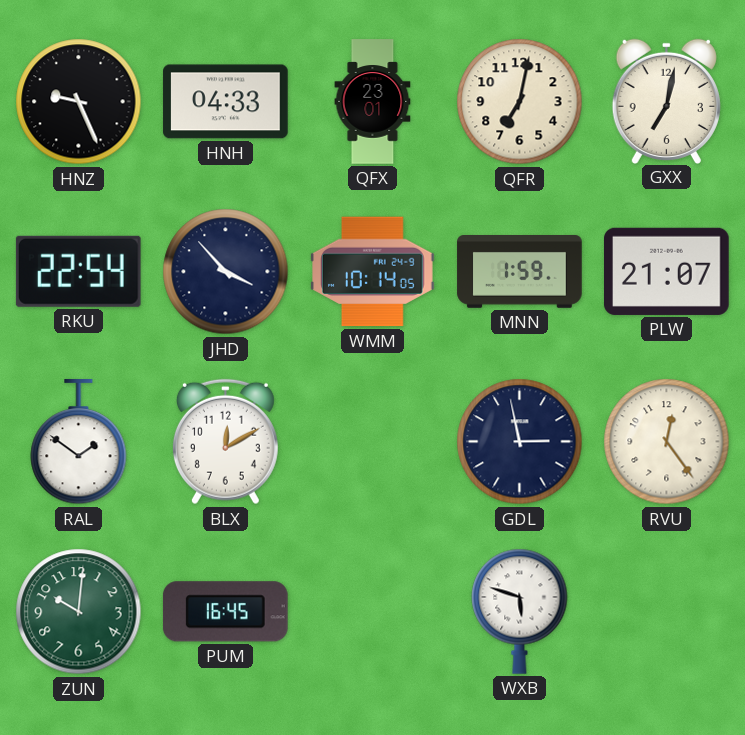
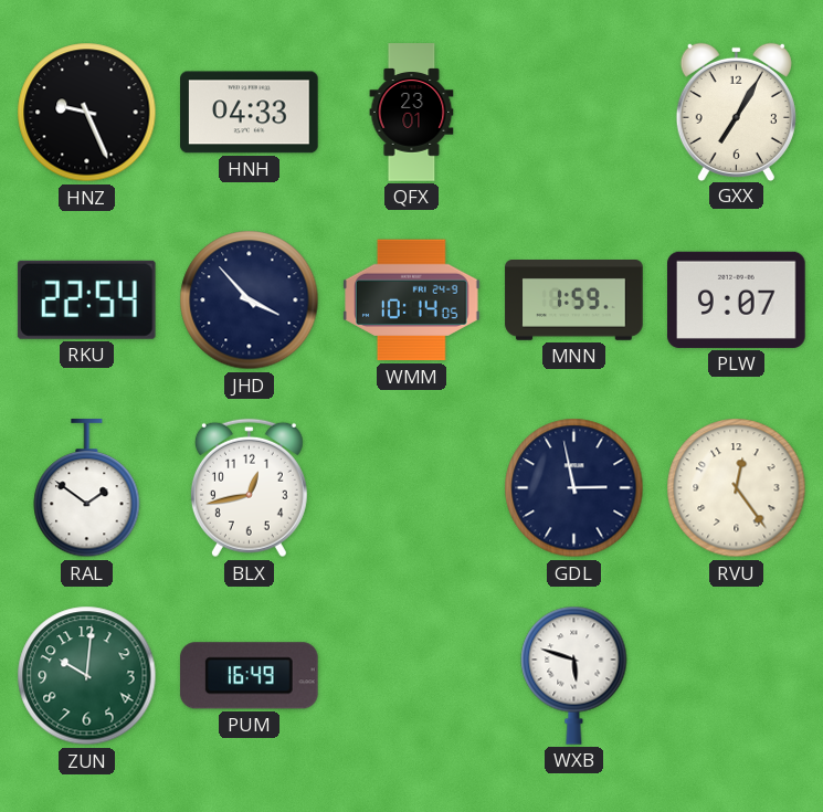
QFR: 7:02 -> none
GXX: 7:02 -> 7:05
PLW: 21:07 -> 9:07
BLX: 12:10 -> 12:43
PUM: 16:45 -> 16:49
